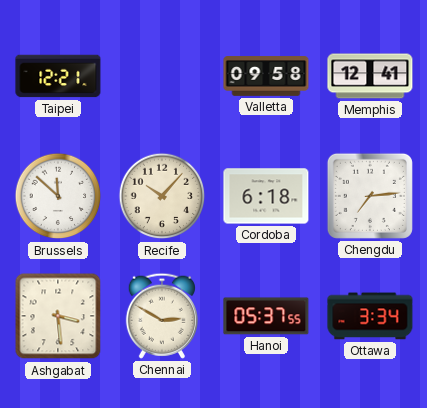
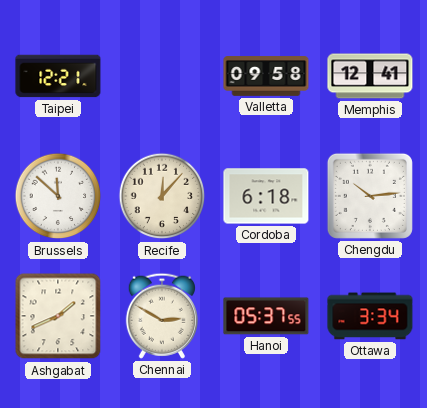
Recife: 10:07 -> 12:07
Chengdu: 7:14 -> 10:14
Ashgabat: 3:29 -> 1:41
